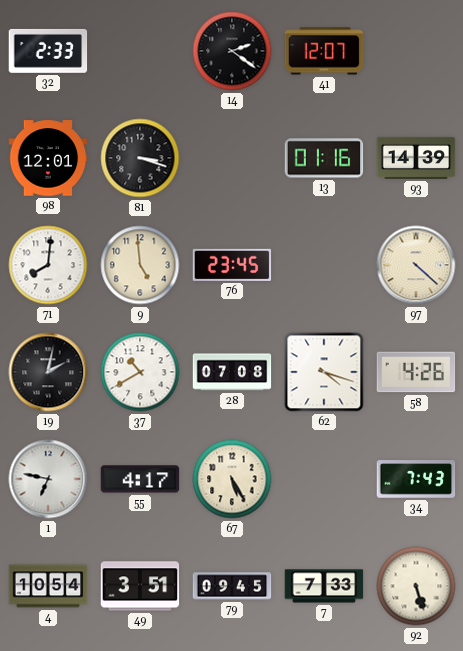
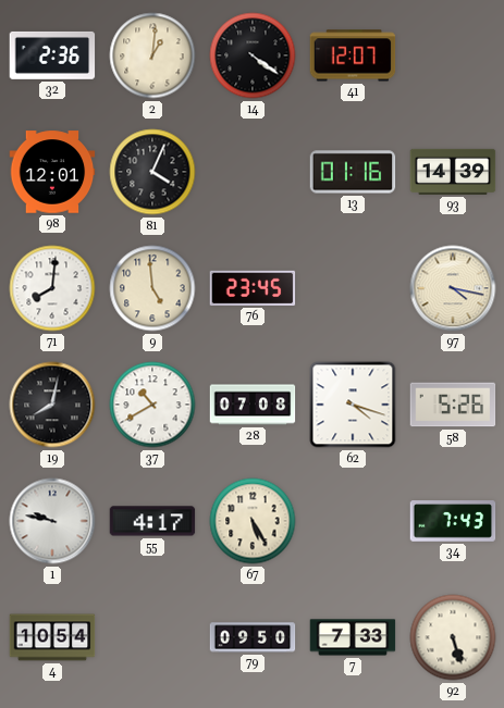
32: 2:33 -> 2:36
2: none -> 1:01
14: 2:21 -> 4:21
81: 3:18 -> 4:04
97: 4:22 -> 4:17
19: 2:02 -> 8:02
58: 4:26 -> 5:26
1: 6:47 -> 9:47
49: 3:51 -> none
79: 09:45 -> 09:50
